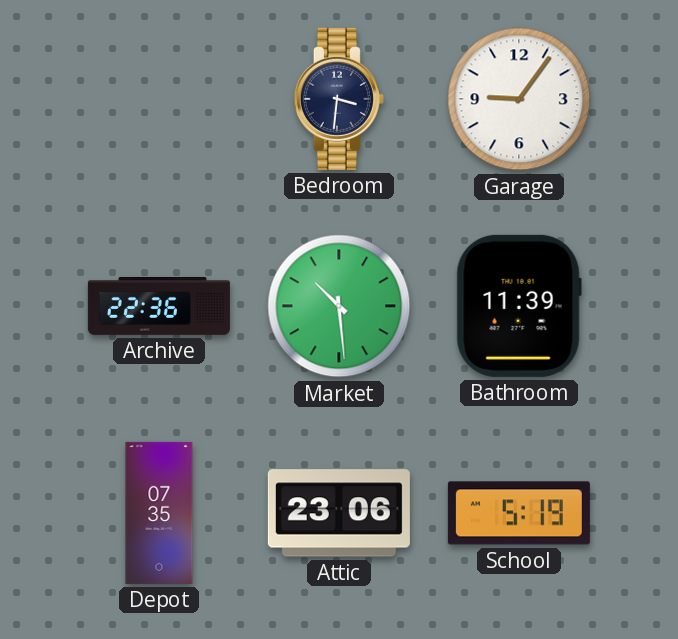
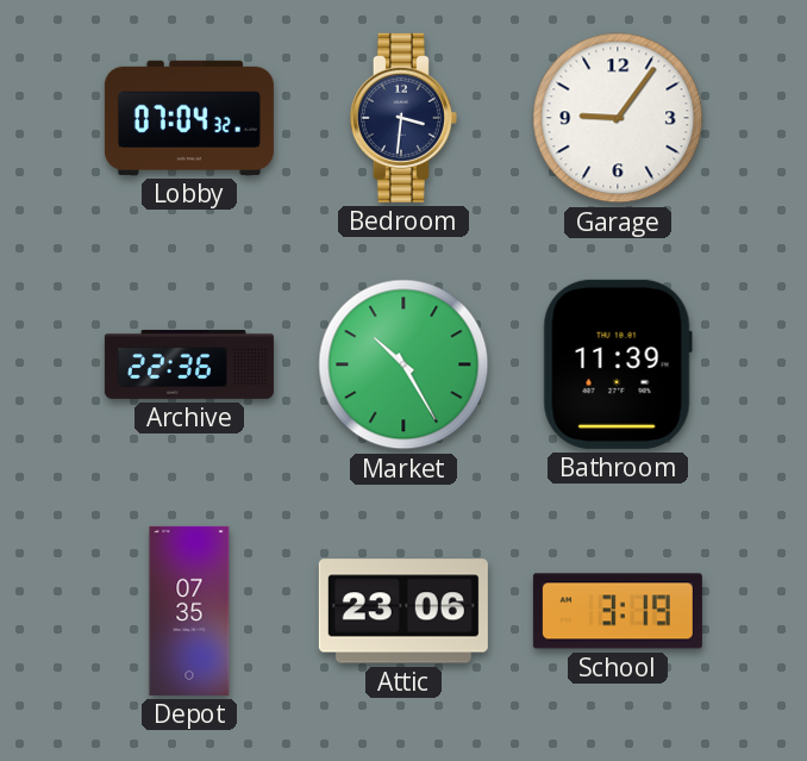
Lobby: none -> 07:04
Market: 10:29 -> 10:25
School: 5:19 -> 3:19
